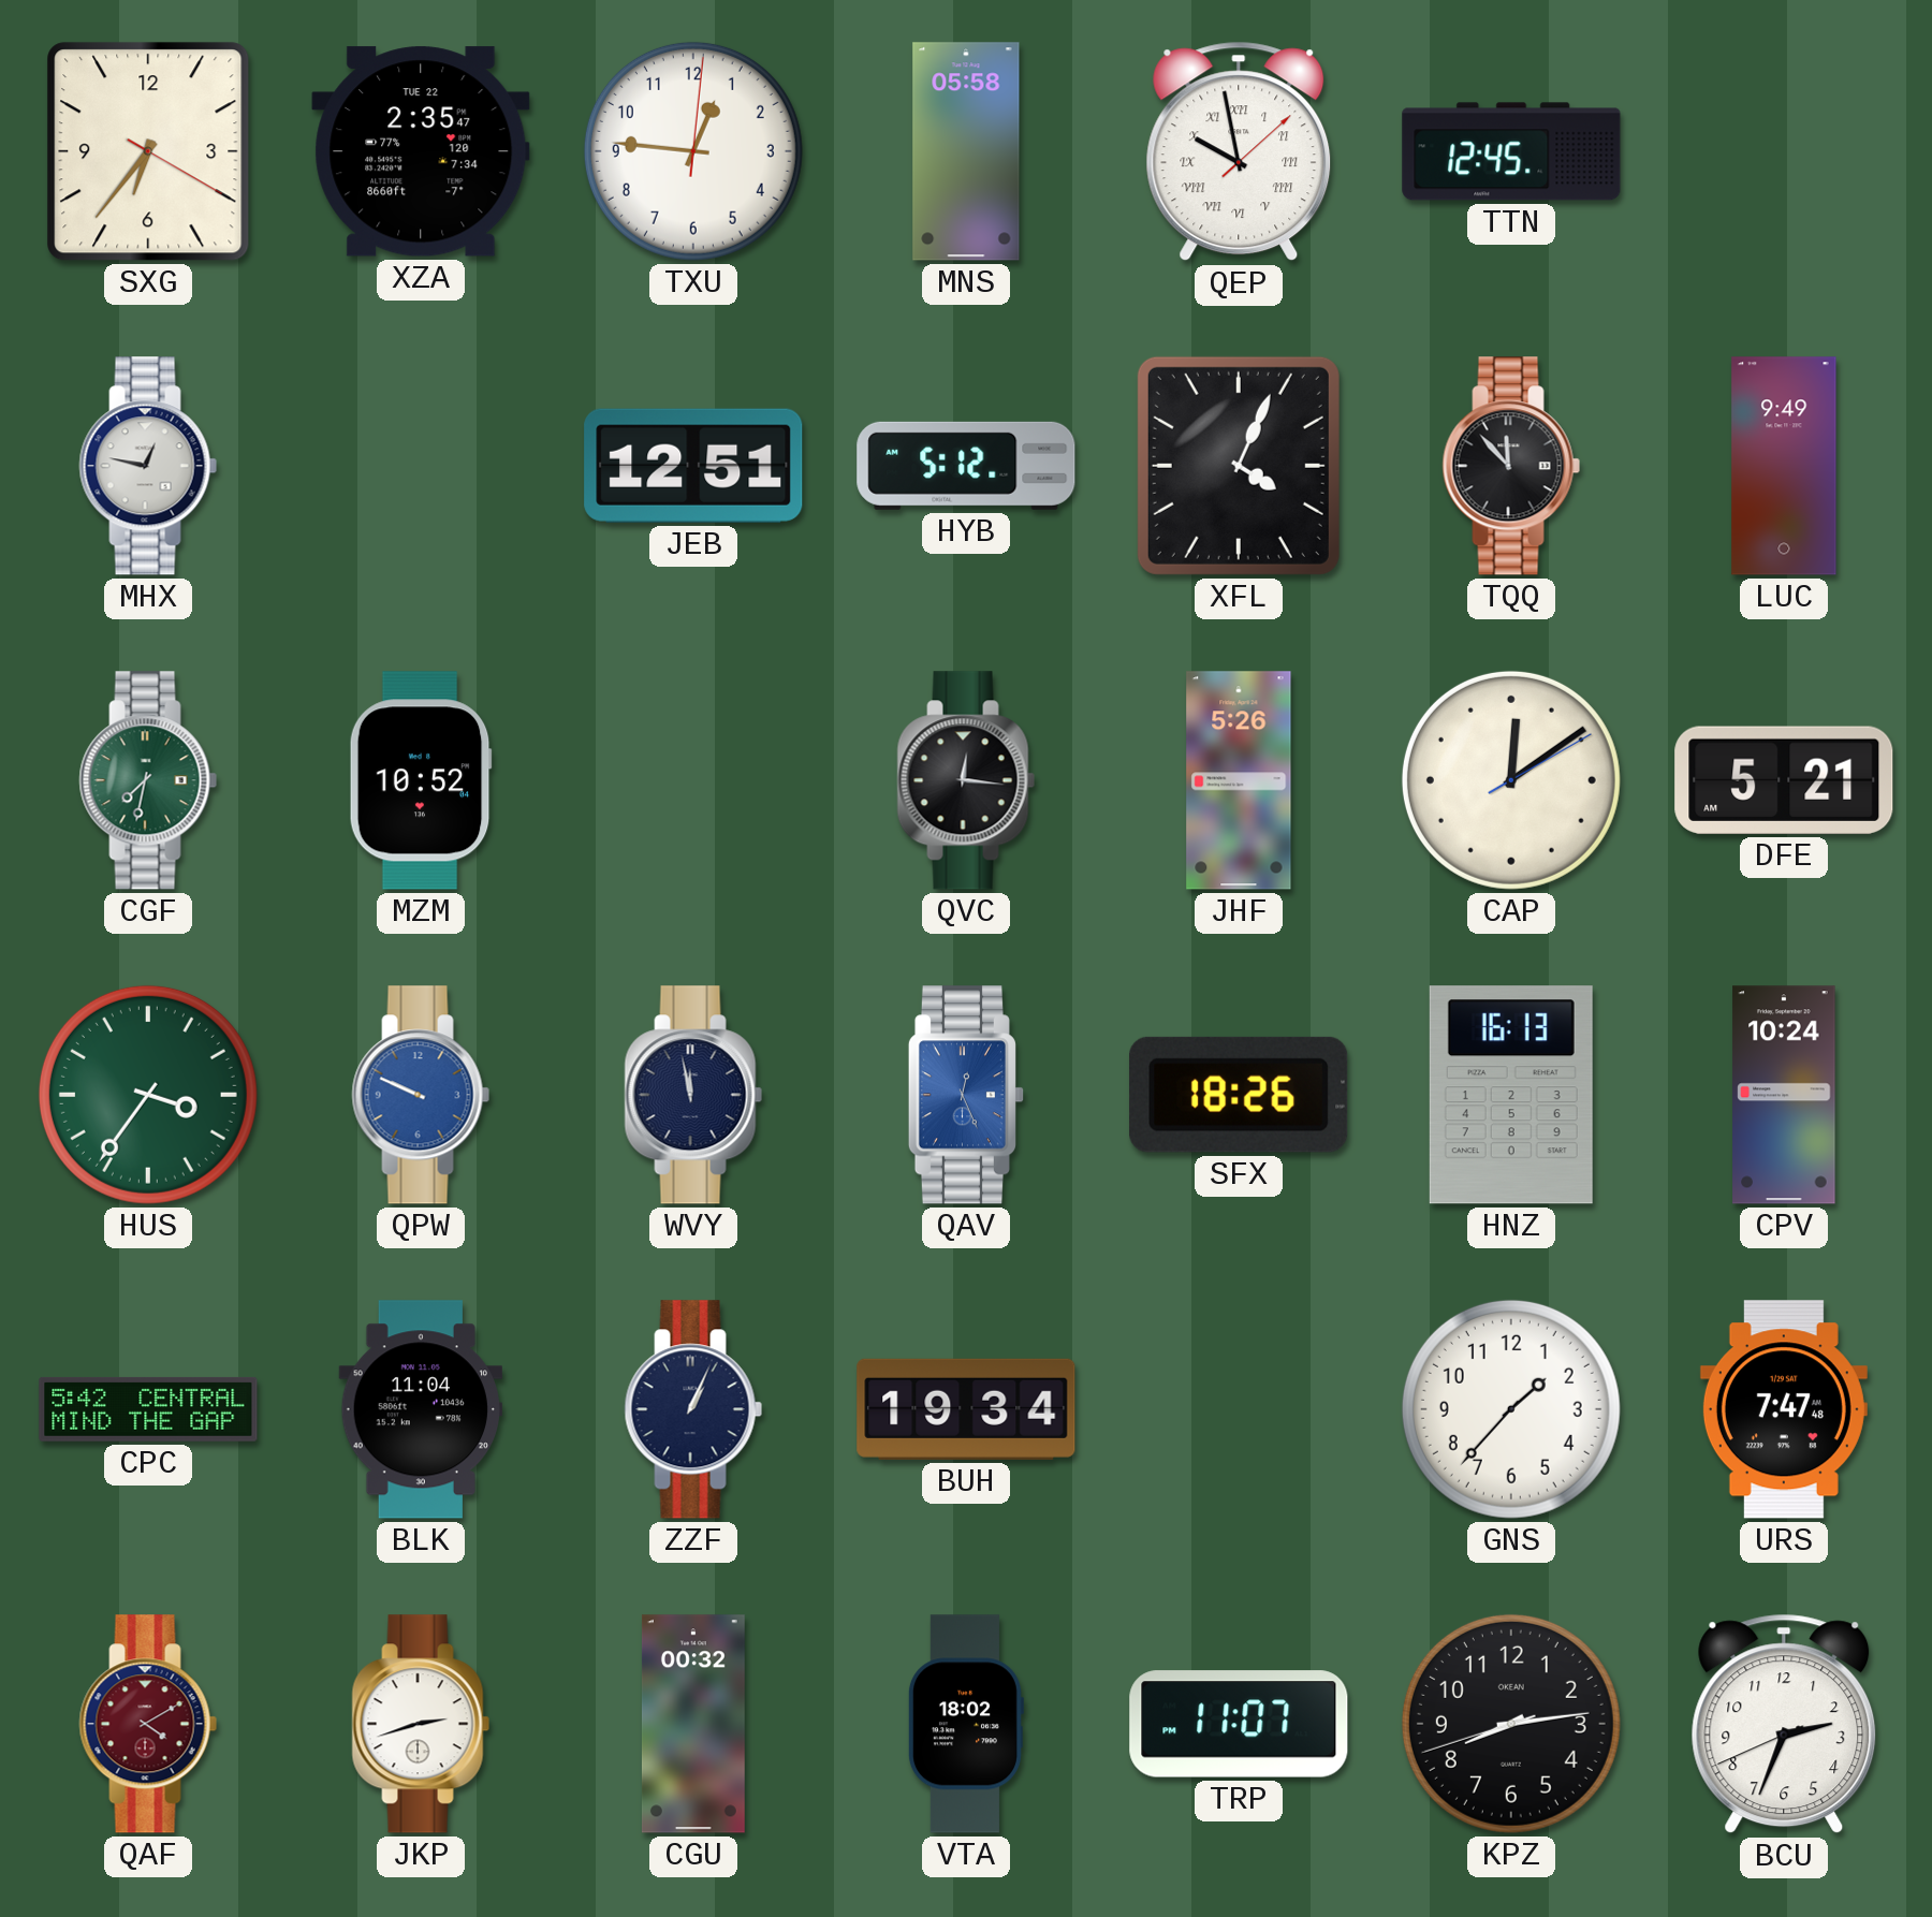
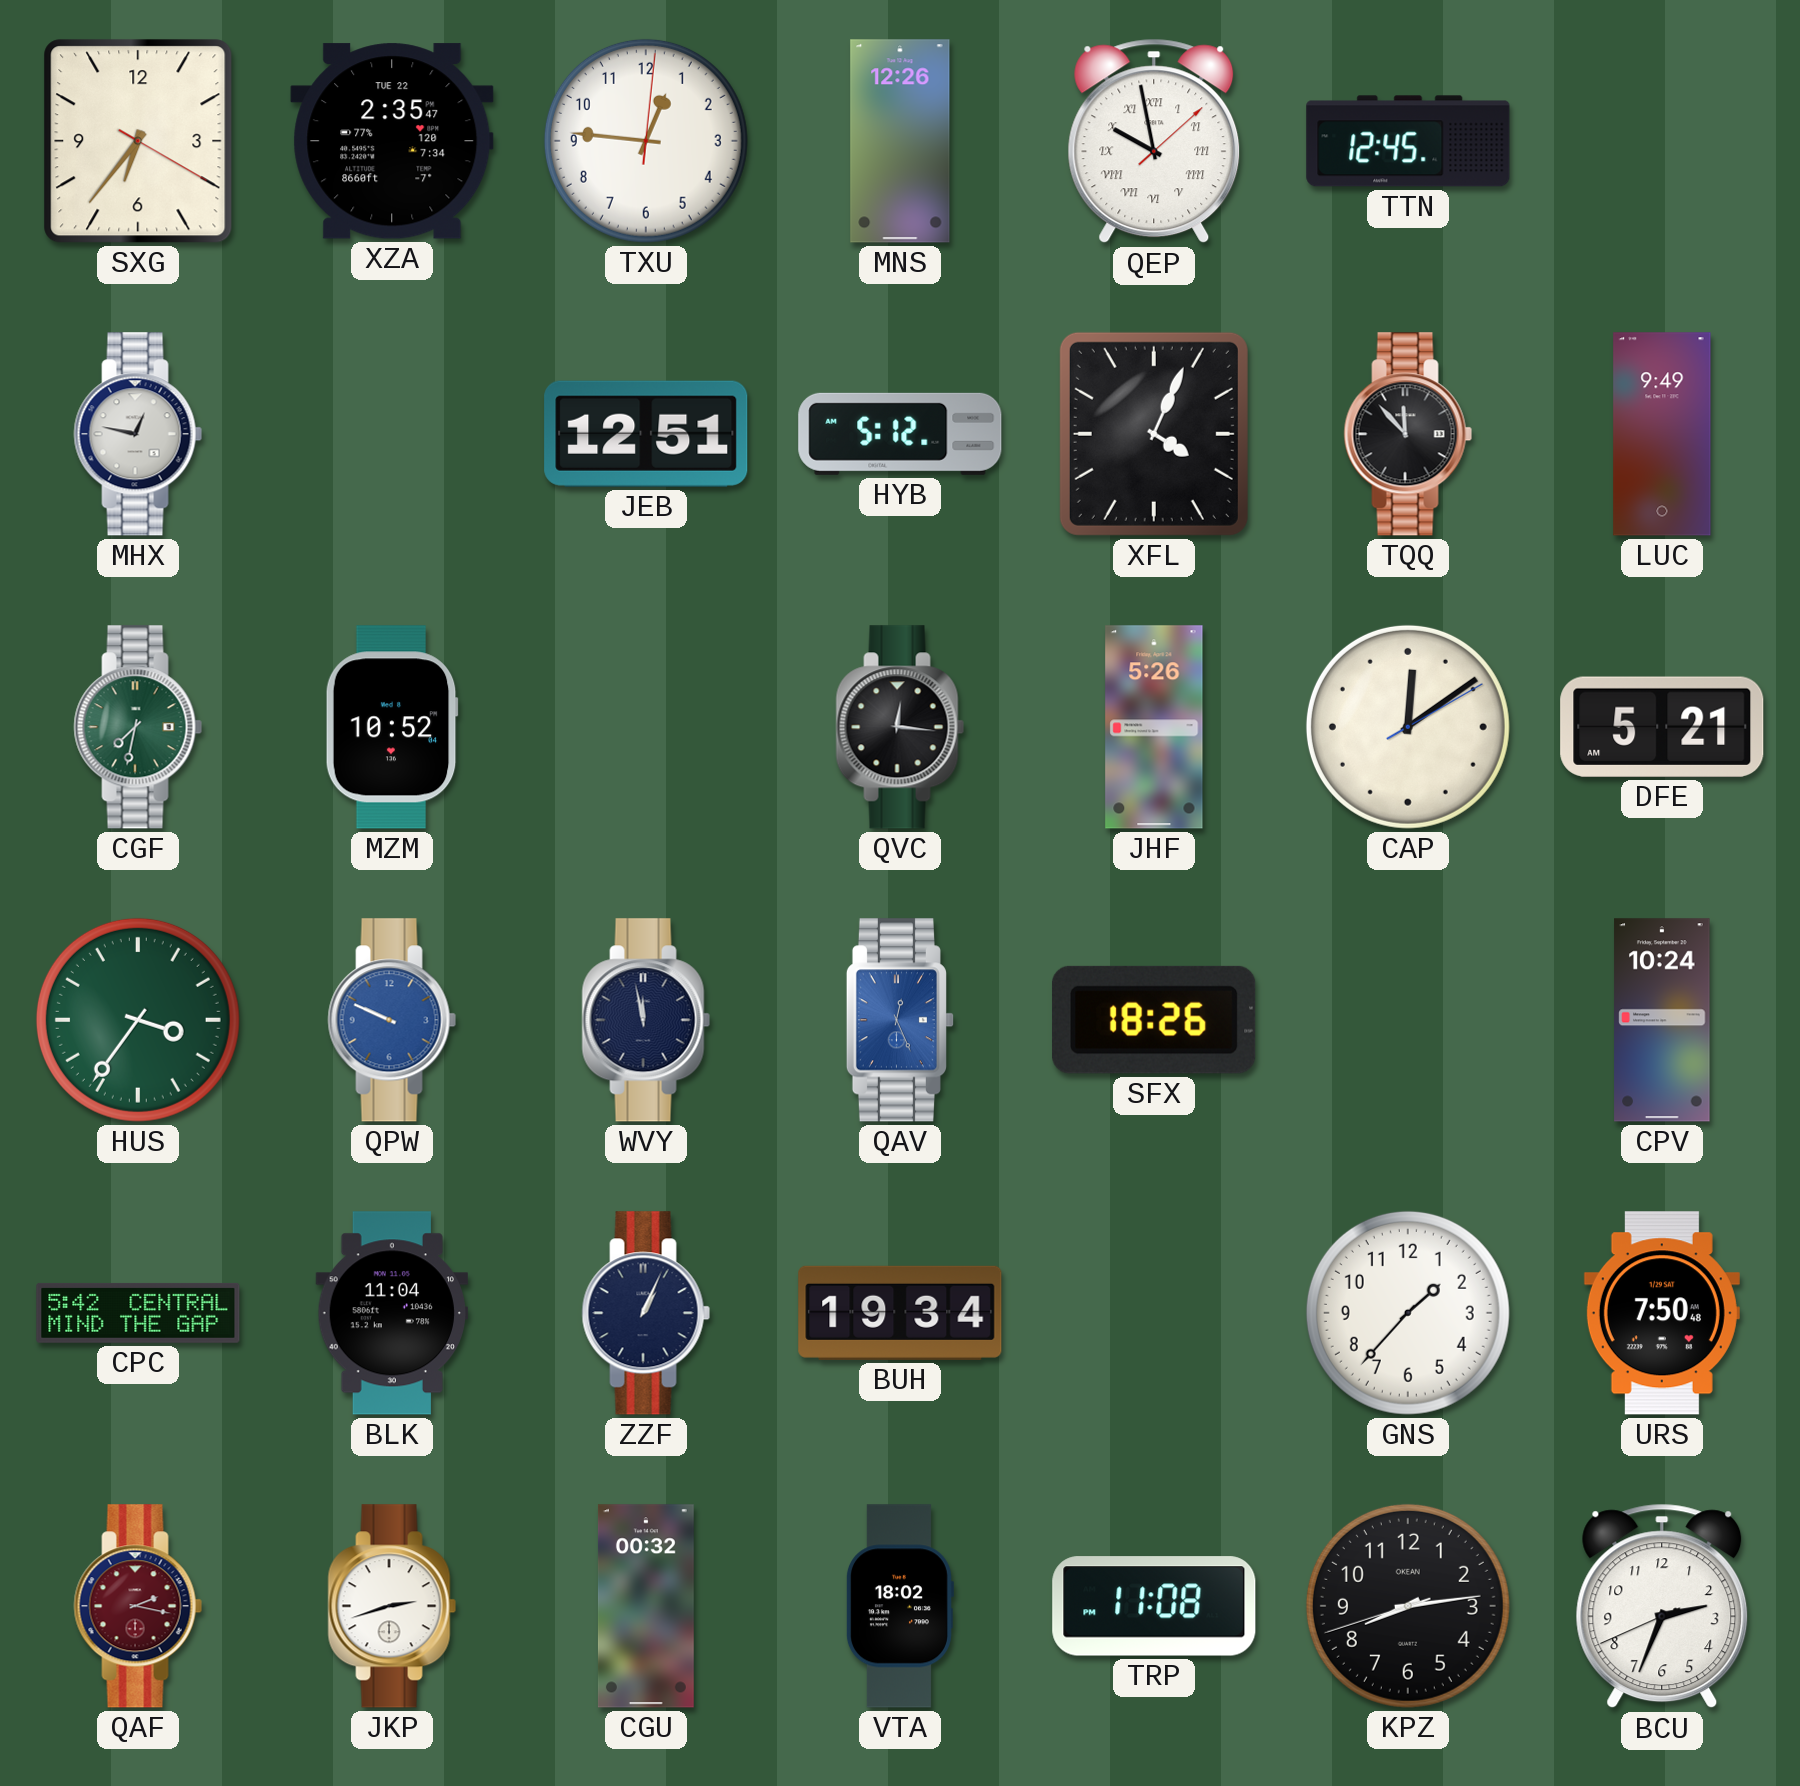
MNS: 05:58 -> 12:26
HNZ: 16:13 -> none
URS: 7:47 -> 7:50
QAF: 4:10 -> 2:17
TRP: 11:07 -> 11:08
